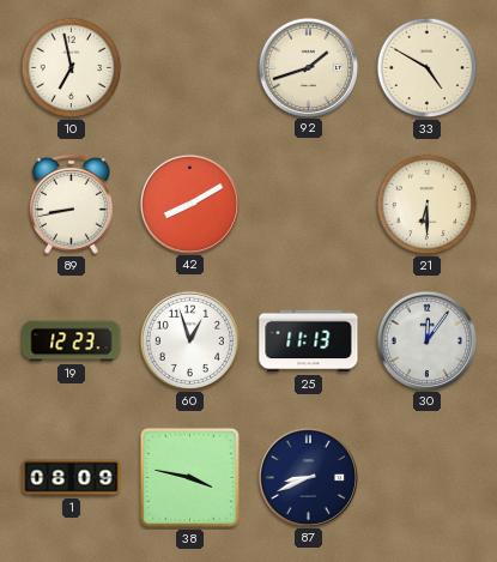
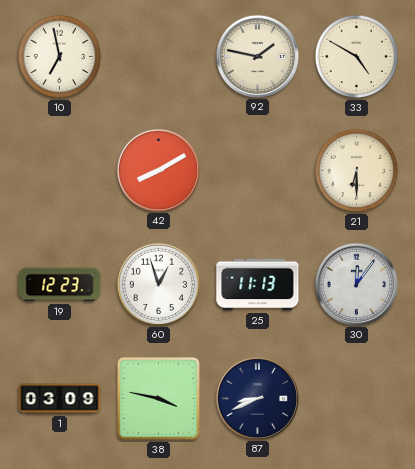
92: 1:42 -> 1:47
89: 8:43 -> none
1: 08:09 -> 03:09
